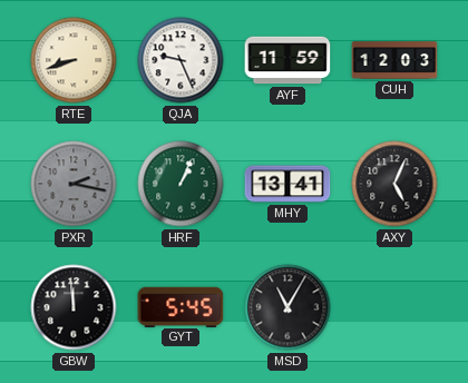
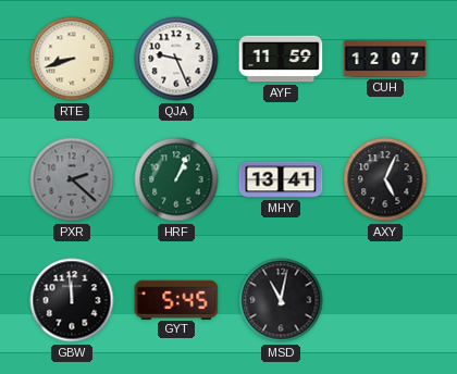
CUH: 12:03 -> 12:07
PXR: 2:17 -> 2:22
MSD: 11:05 -> 11:02
